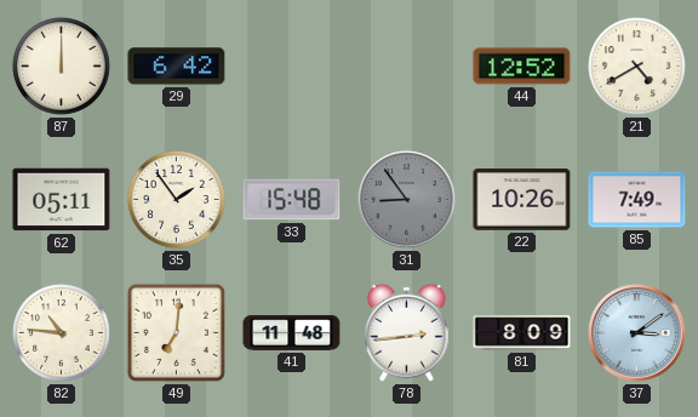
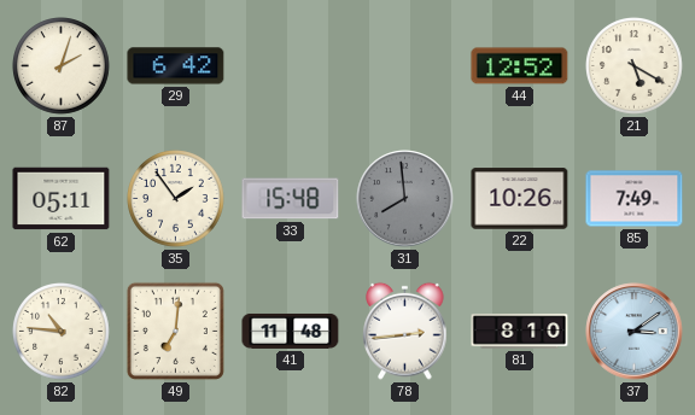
87: 12:00 -> 2:03
21: 4:40 -> 5:20
31: 8:54 -> 7:59
81: 8:09 -> 8:10
